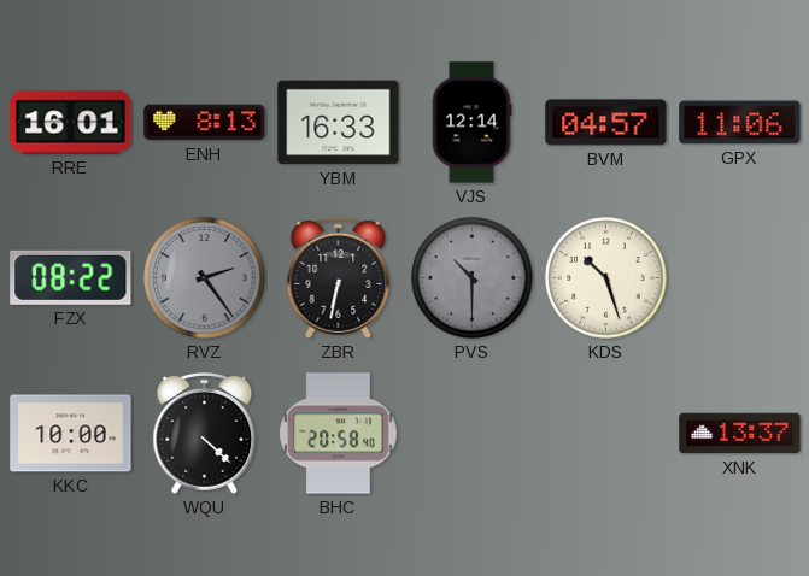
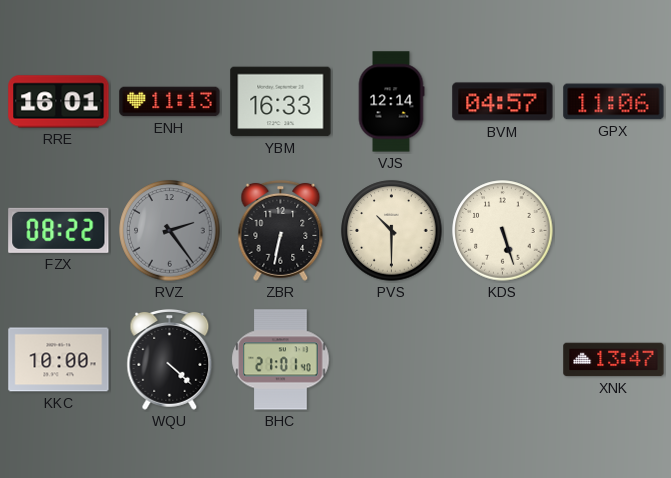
ENH: 8:13 -> 11:13
PVS dial: grey -> cream
KDS: 10:27 -> 5:27
BHC: 20:58 -> 21:01
XNK: 13:37 -> 13:47
